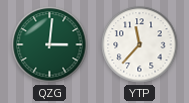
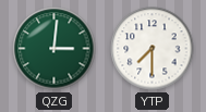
YTP: 11:37 -> 7:30
